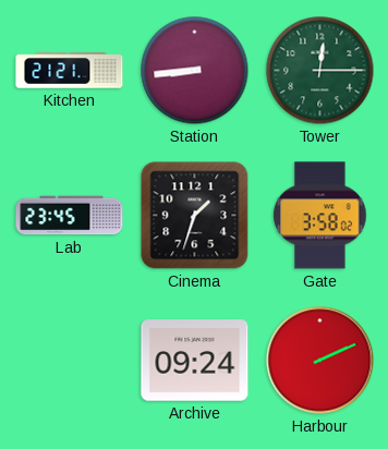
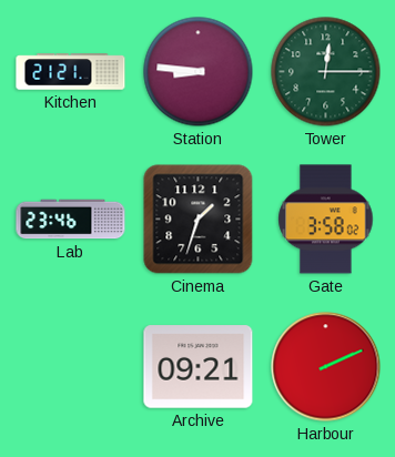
Station: 8:44 -> 8:46
Lab: 23:45 -> 23:46
Archive: 09:24 -> 09:21
